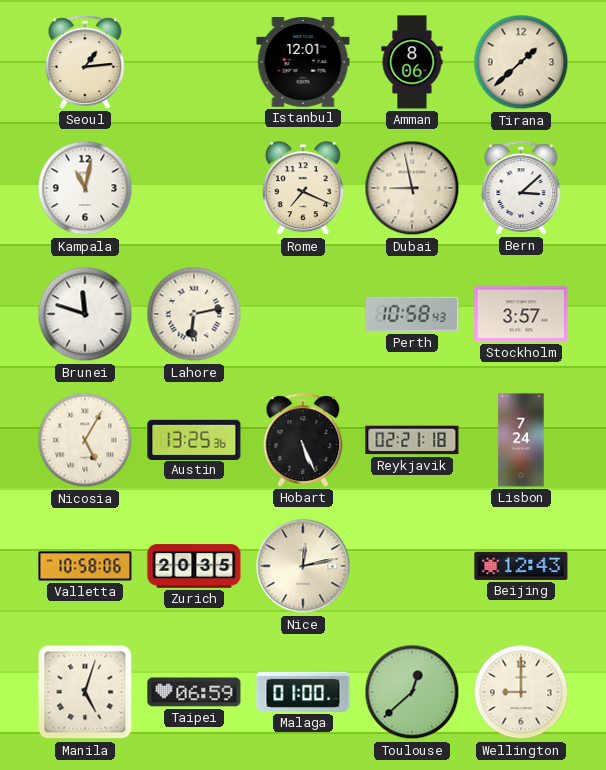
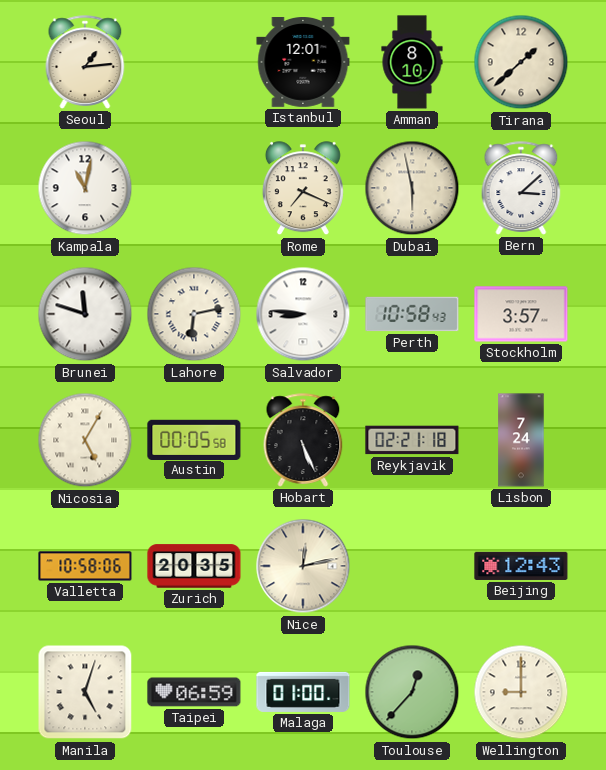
Amman: 8:06 -> 8:10
Dubai: 8:58 -> 5:58
Salvador: none -> 8:46
Austin: 13:25 -> 00:05
Toulouse: 12:38 -> 12:37
